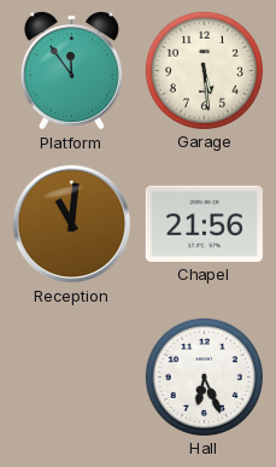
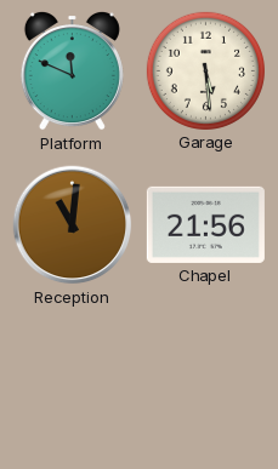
Platform: 11:54 -> 11:49
Hall: 6:26 -> none
